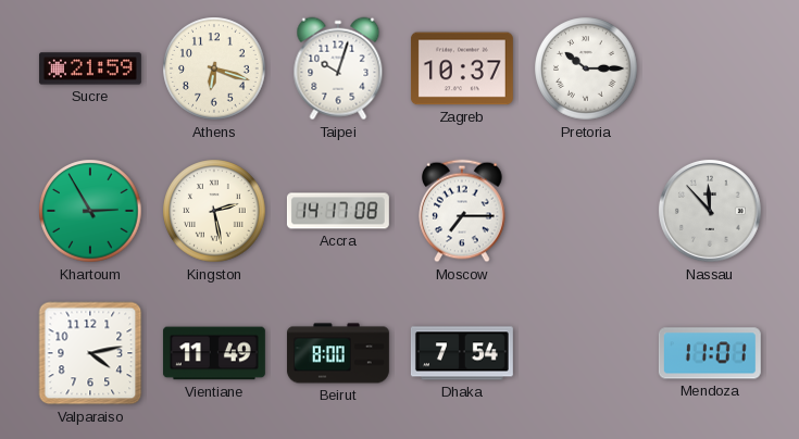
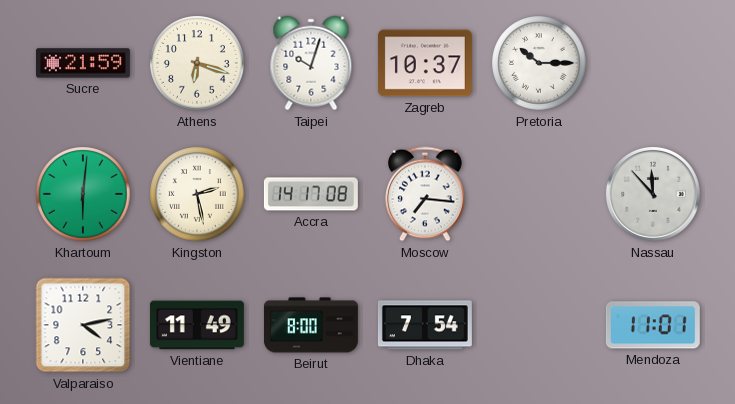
Khartoum: 2:55 -> 6:01
Moscow: 7:15 -> 7:16
